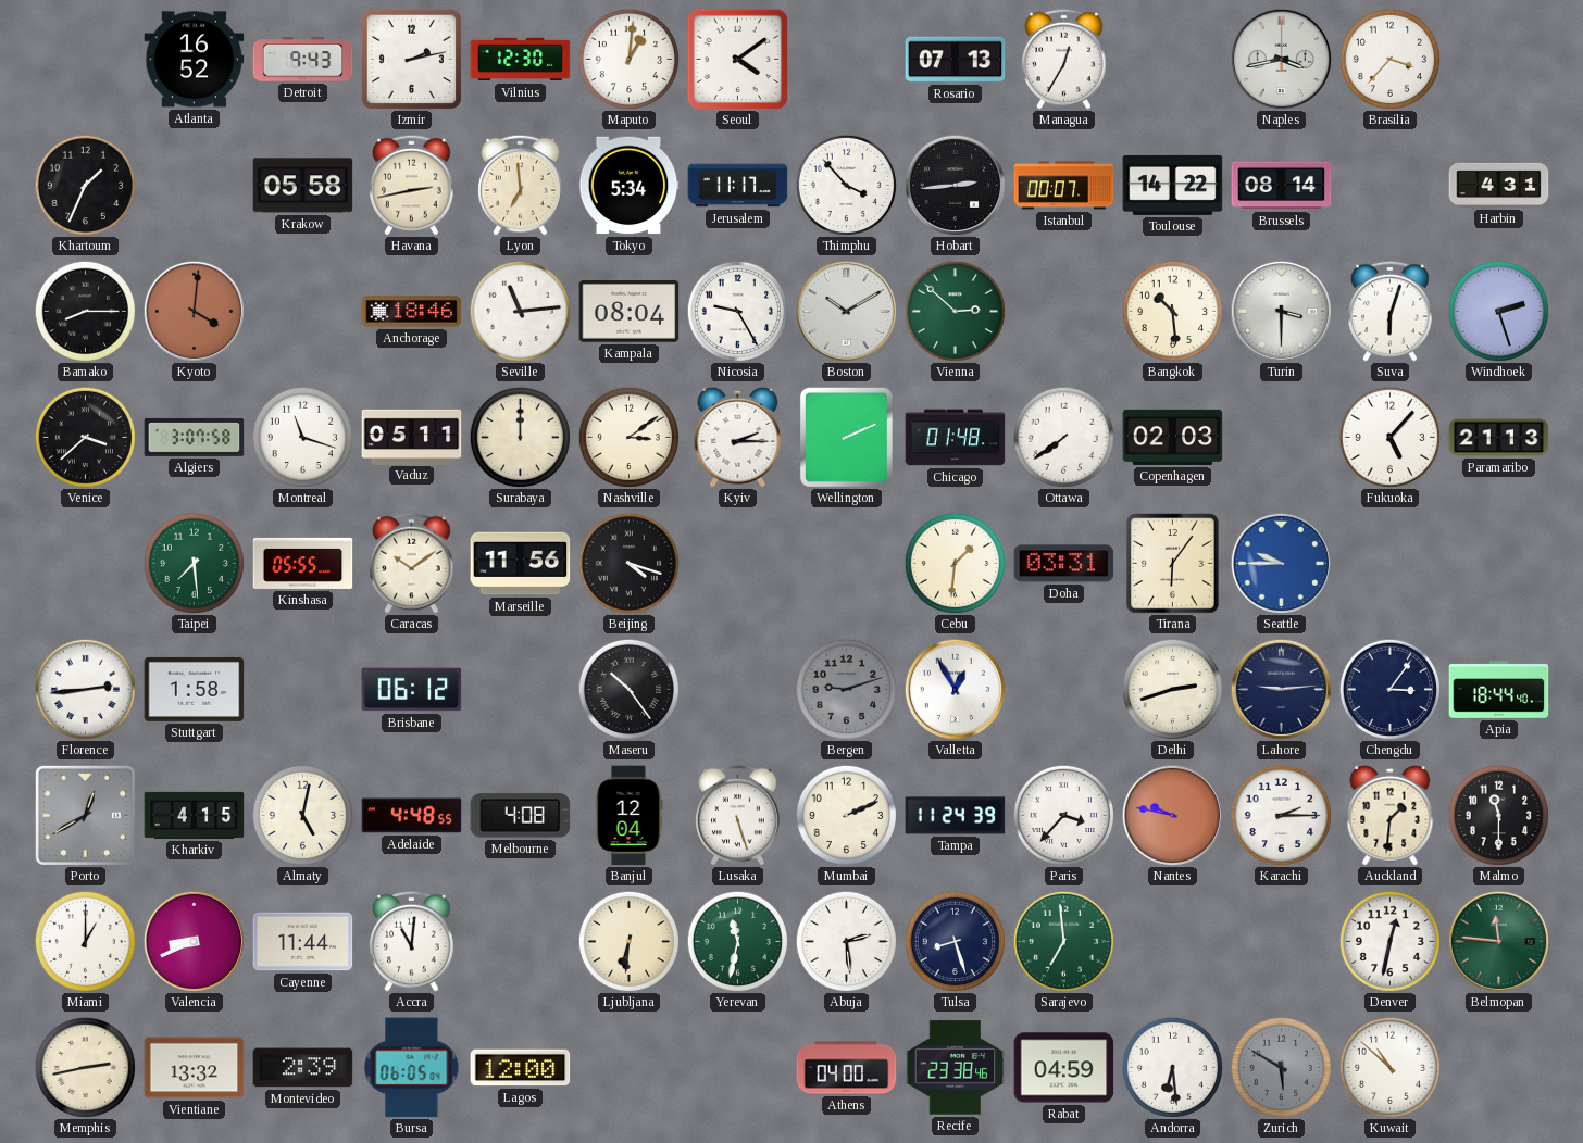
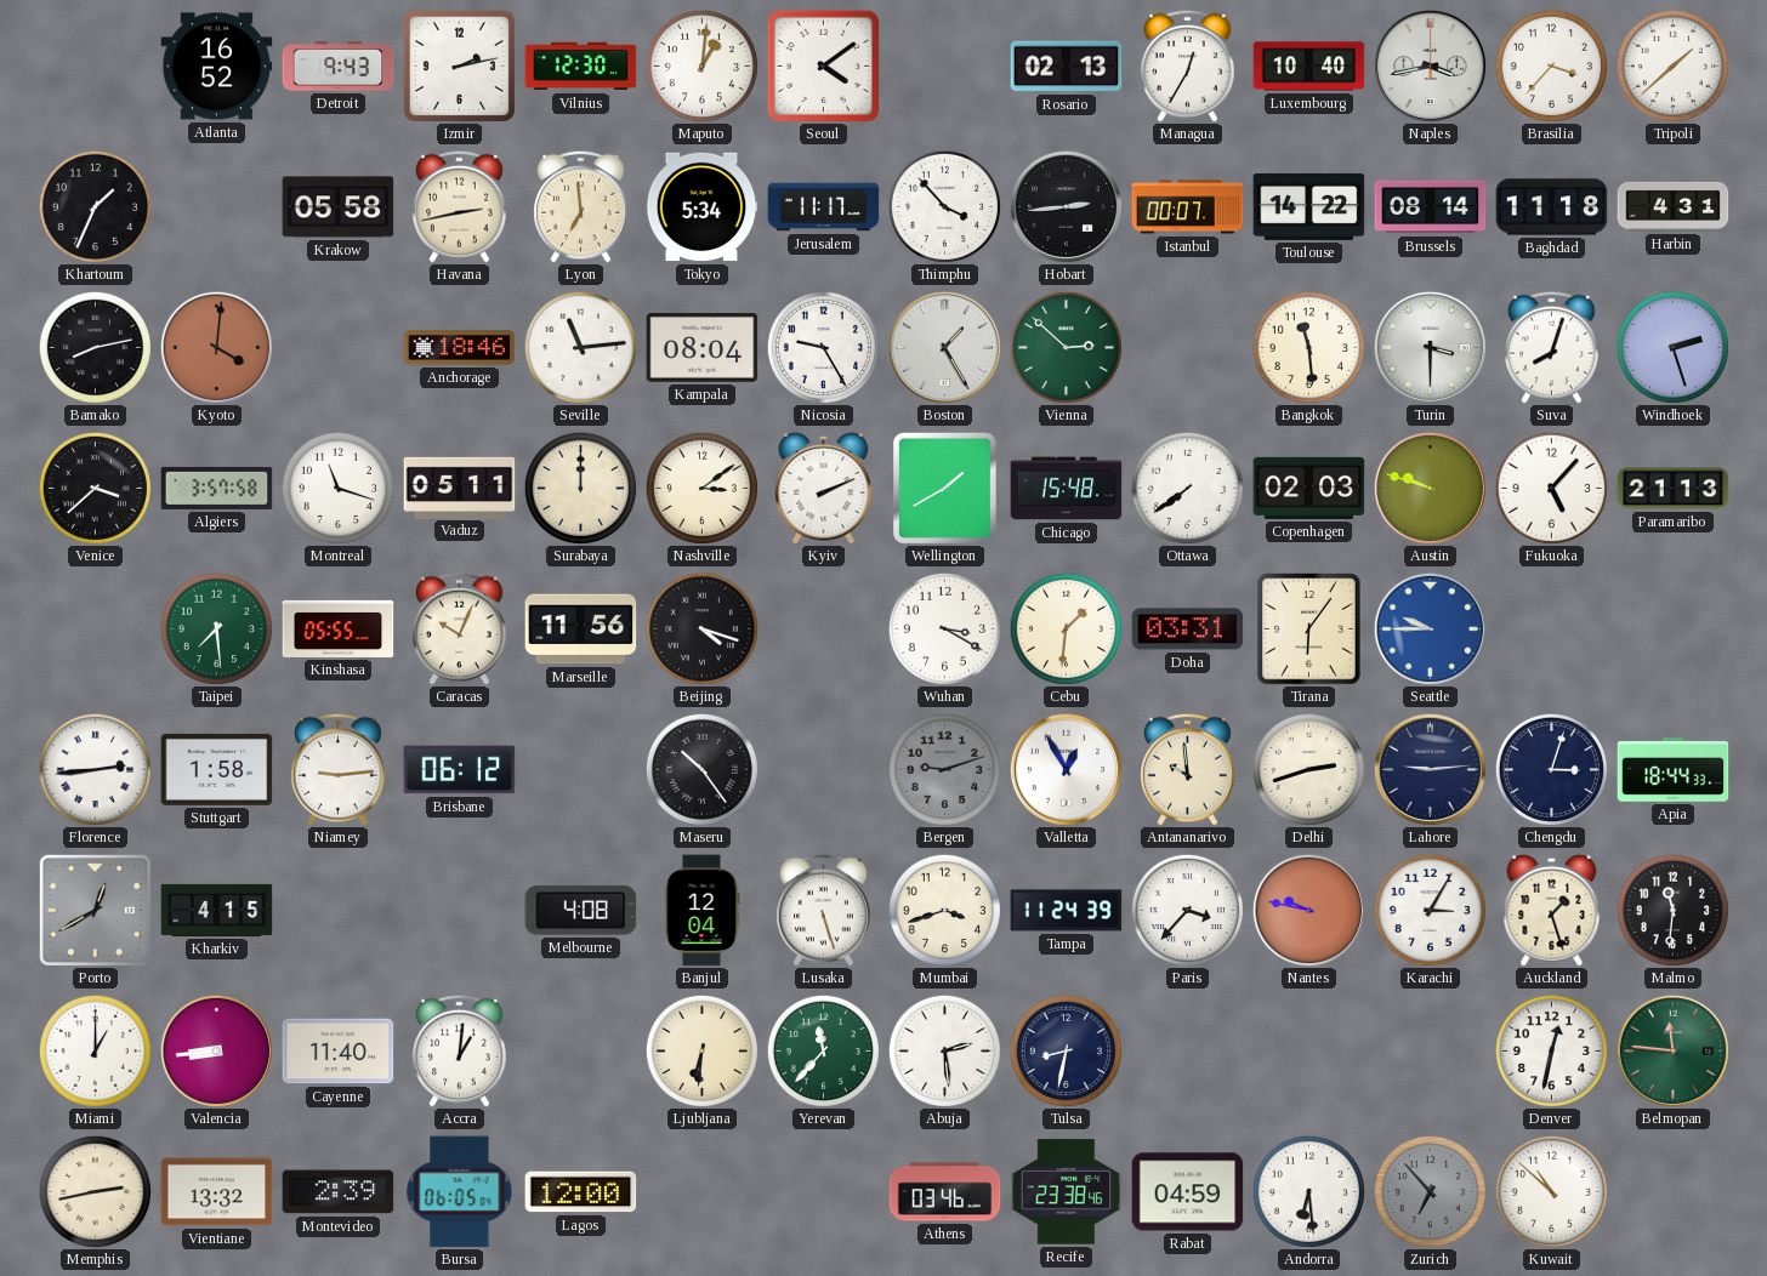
Rosario: 07:13 -> 02:13
Luxembourg: none -> 10:40
Tripoli: none -> 1:38
Baghdad: none -> 11:18
Bamako: 8:15 -> 8:13
Boston: 10:10 -> 1:25
Bangkok: 10:29 -> 11:29
Suva: 6:03 -> 8:03
Algiers: 3:07 -> 3:57
Kyiv: 2:15 -> 2:11
Wellington: 2:11 -> 1:40
Chicago: 01:48 -> 15:48
Austin: none -> 9:48
Caracas: 10:09 -> 10:04
Wuhan: none -> 3:20
Niamey: none -> 9:14
Antananarivo: none -> 9:59
Chengdu: 3:06 -> 3:03
Apia: 18:44:40 -> 18:44:33
Almaty: 5:02 -> none
Adelaide: 4:48 -> none
Mumbai: 2:11 -> 3:42
Karachi: 2:15 -> 3:05
Auckland: 1:31 -> 1:27
Malmo: 11:30 -> 11:31
Valencia: 8:41 -> 8:44
Cayenne: 11:44 -> 11:40
Accra: 11:01 -> 1:01
Yerevan: 11:32 -> 11:37
Tulsa: 8:27 -> 8:32
Sarajevo: 6:59 -> none
Athens: 04:00 -> 03:46
Zurich: 5:50 -> 6:53
